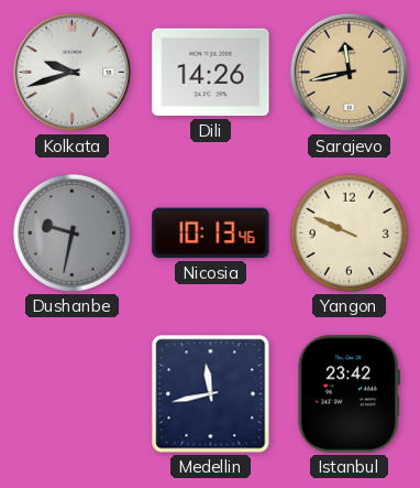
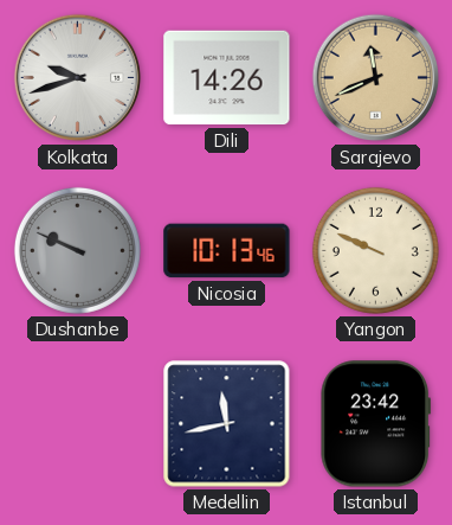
Sarajevo: 11:43 -> 11:41
Dushanbe: 9:32 -> 9:49
